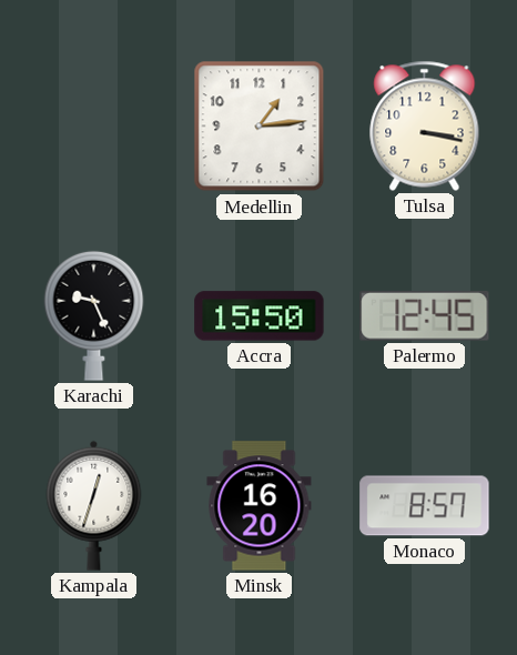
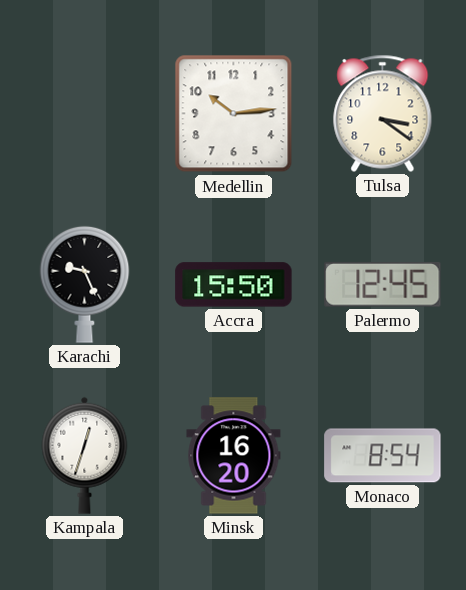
Medellin: 1:14 -> 10:14
Tulsa: 3:17 -> 3:21
Monaco: 8:57 -> 8:54
